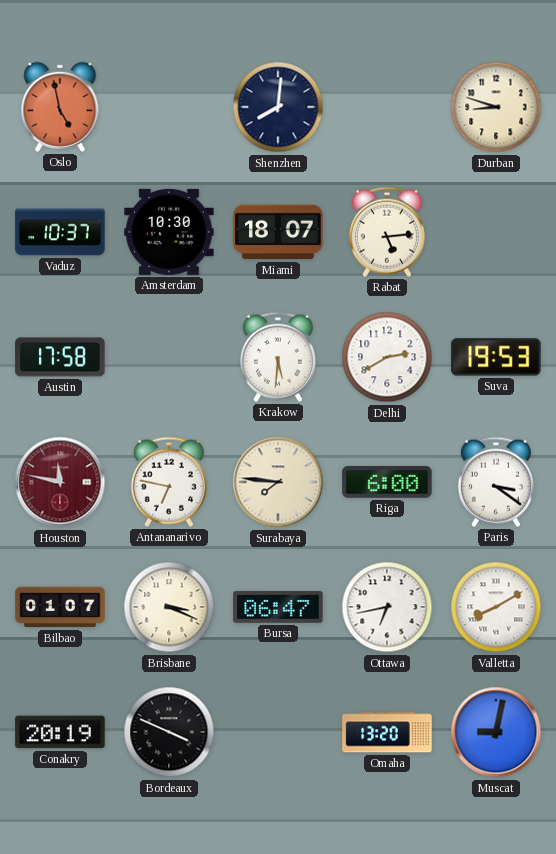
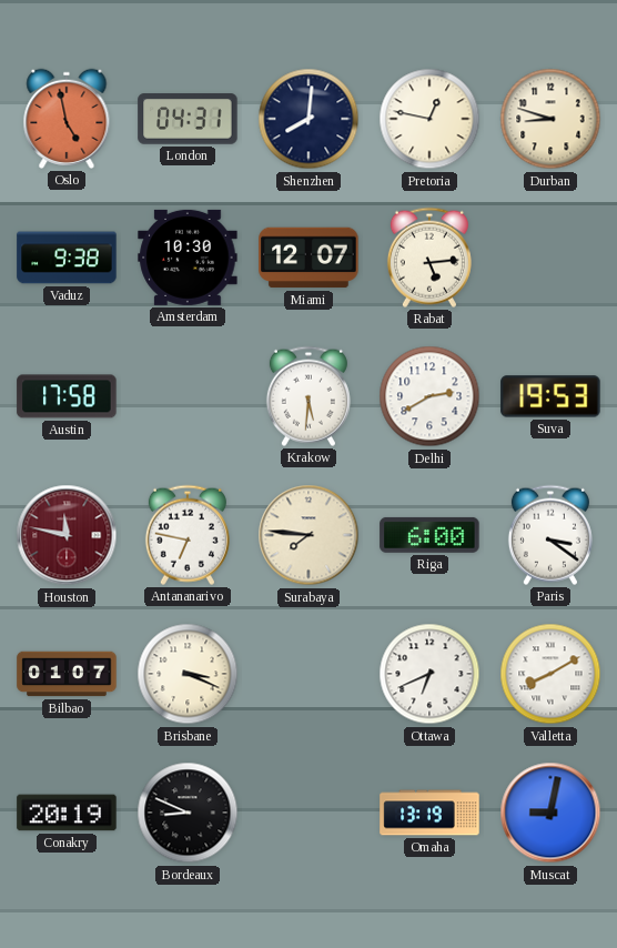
London: none -> 04:31
Pretoria: none -> 12:47
Vaduz: 10:37 -> 9:38
Miami: 18:07 -> 12:07
Bursa: 06:47 -> none
Ottawa: 6:43 -> 6:41
Bordeaux: 3:49 -> 8:49
Omaha: 13:20 -> 13:19
